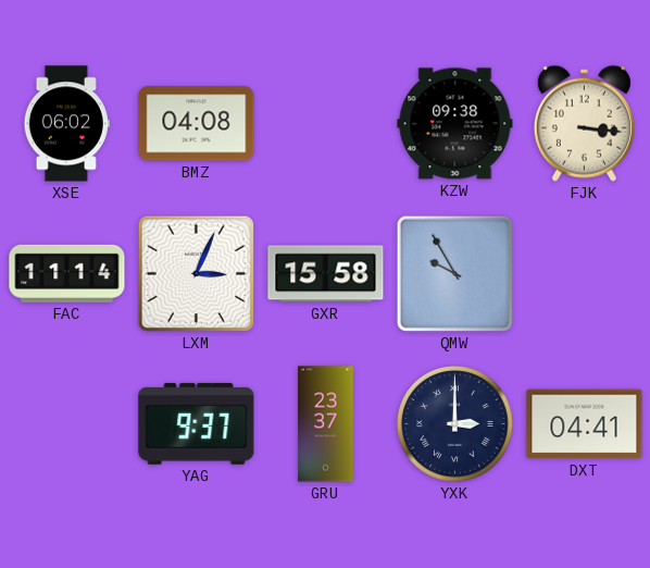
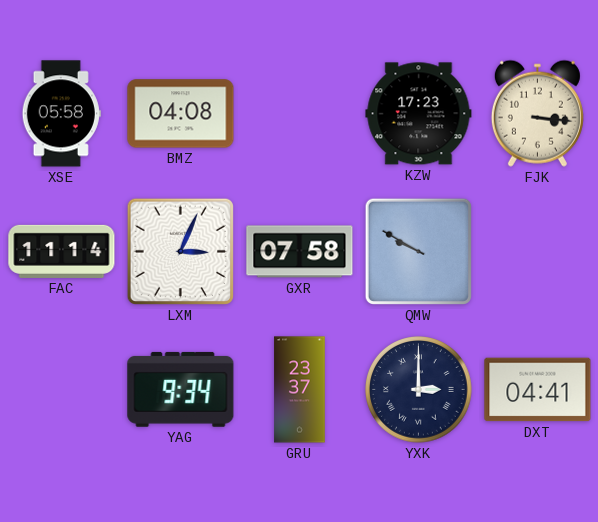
XSE: 06:02 -> 05:58
KZW: 09:38 -> 17:23
GXR: 15:58 -> 07:58
QMW: 9:55 -> 9:50
YAG: 9:37 -> 9:34
